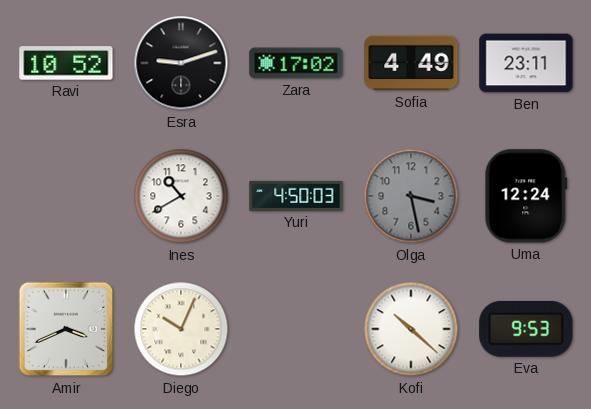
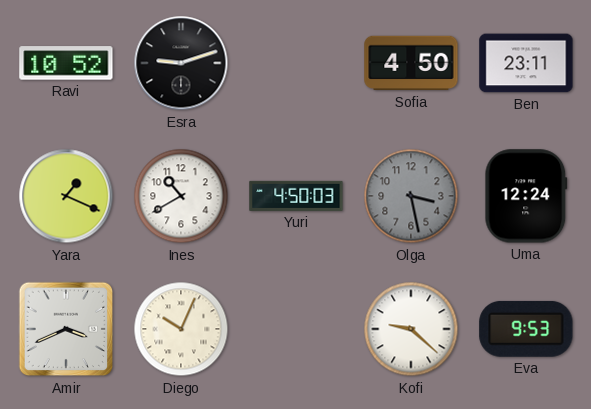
Zara: 17:02 -> none
Sofia: 4:49 -> 4:50
Yara: none -> 1:19
Kofi: 10:22 -> 9:22
